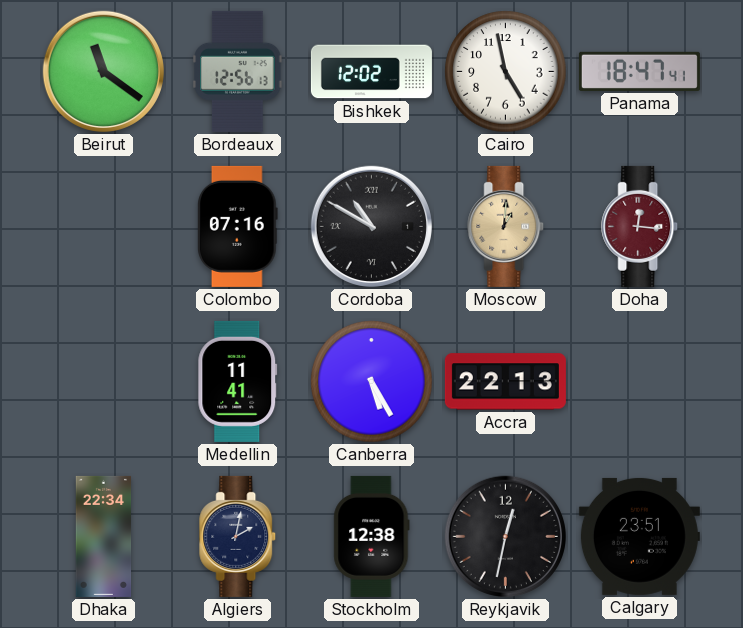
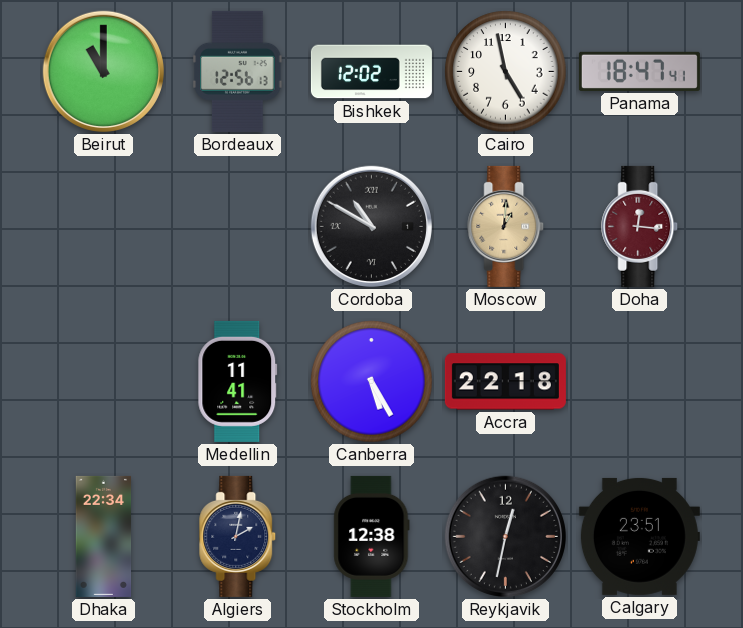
Beirut: 11:21 -> 11:00
Colombo: 07:16 -> none
Accra: 22:13 -> 22:18
